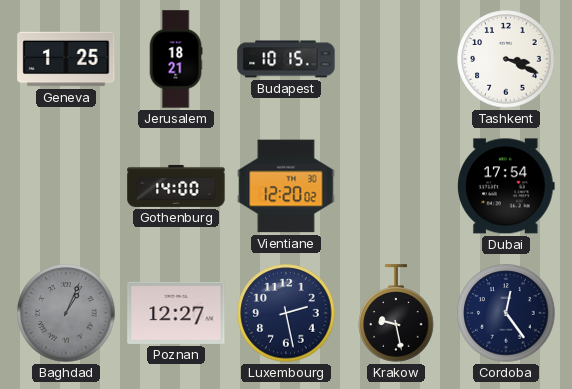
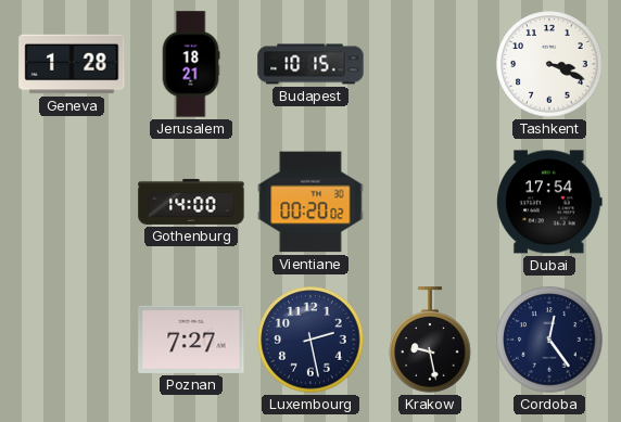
Geneva: 1:25 -> 1:28
Vientiane: 12:20 -> 00:20
Baghdad: 1:04 -> none
Poznan: 12:27 -> 7:27
